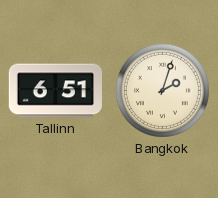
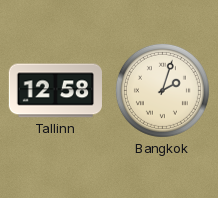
Tallinn: 6:51 -> 12:58
